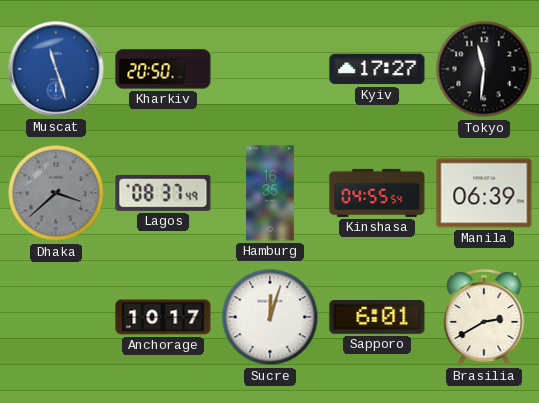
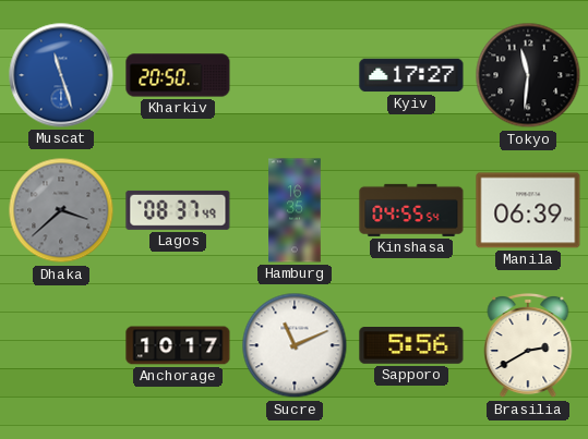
Sucre: 12:03 -> 11:11
Sapporo: 6:01 -> 5:56
